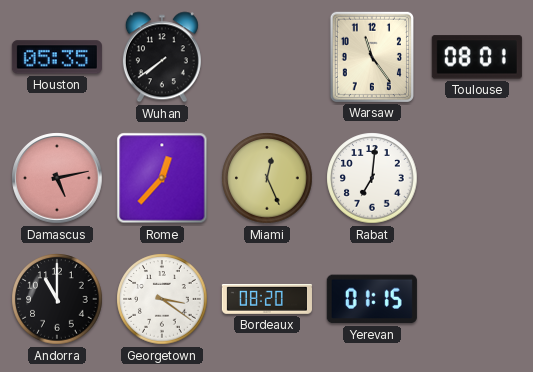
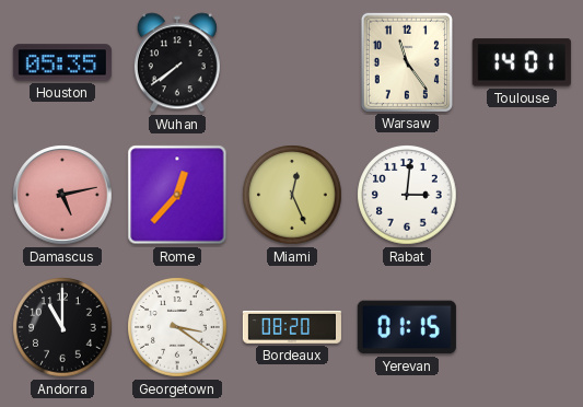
Toulouse: 08:01 -> 14:01
Rabat: 7:01 -> 3:01
